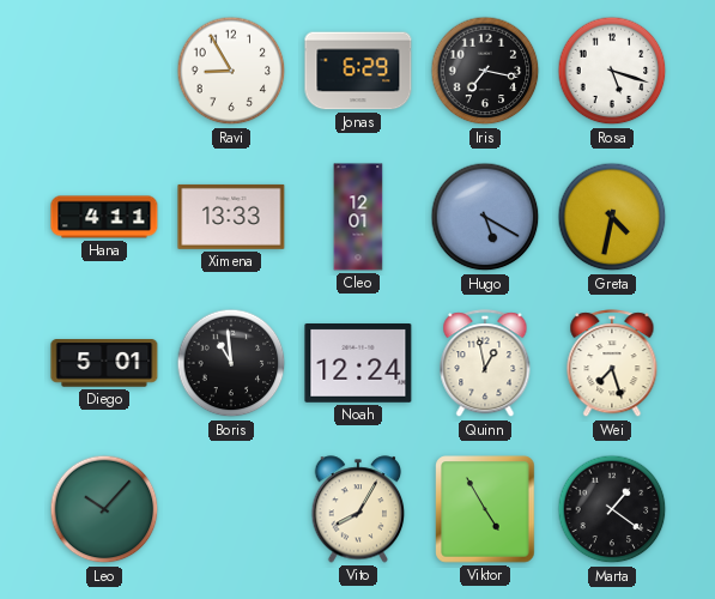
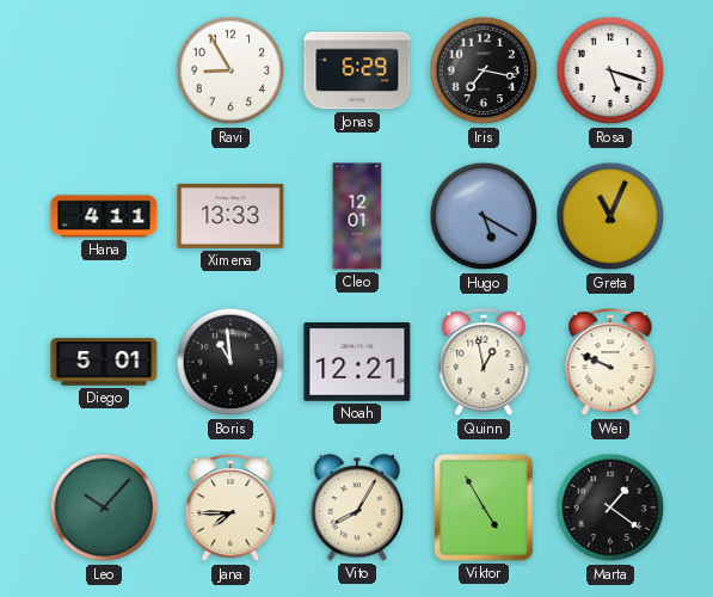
Greta: 4:32 -> 11:04
Noah: 12:24 -> 12:21
Wei: 7:27 -> 9:49
Jana: none -> 7:45
